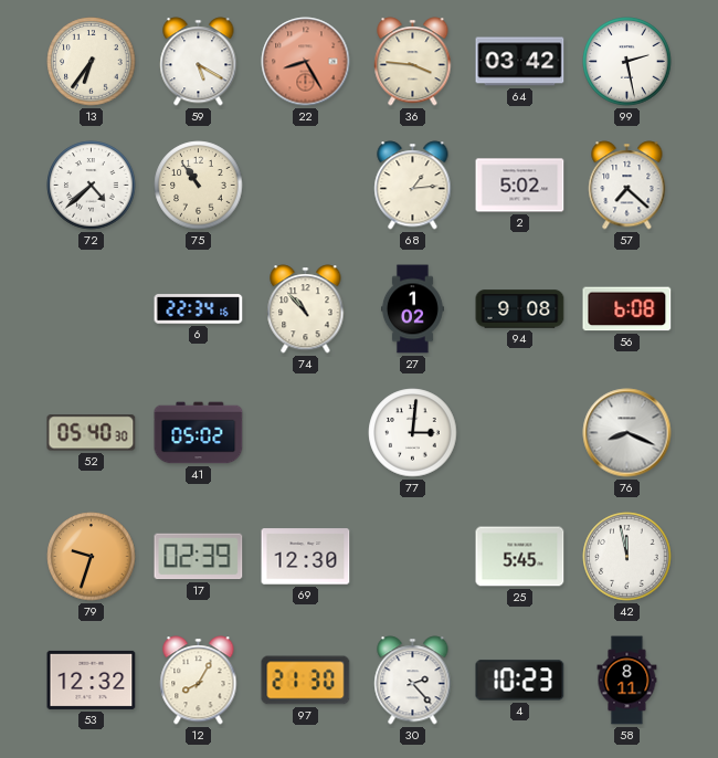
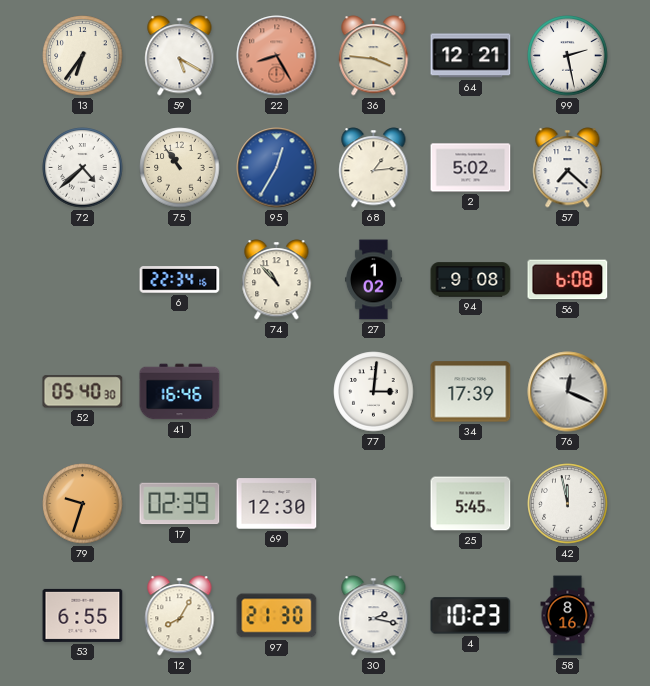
64: 03:42 -> 12:21
95: none -> 12:35
41: 05:02 -> 16:46
34: none -> 17:39
76: 8:19 -> 12:19
53: 12:32 -> 6:55
30: 2:23 -> 2:17
58: 8:11 -> 8:16
